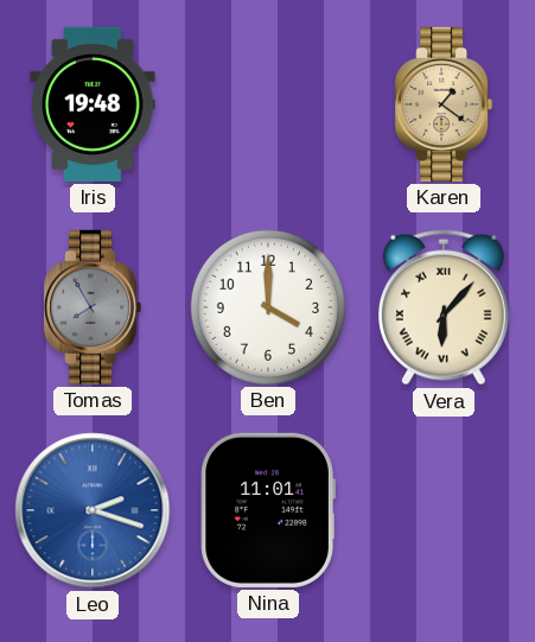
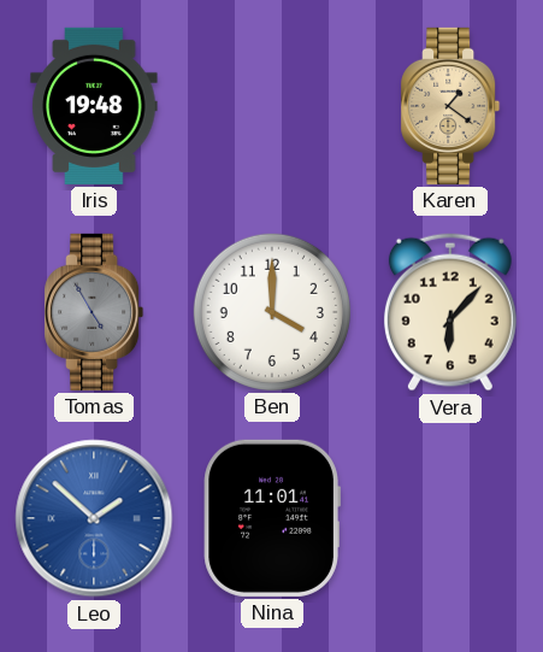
Tomas: 7:55 -> 4:55
Vera numerals: Roman -> Arabic
Leo: 2:18 -> 1:52
